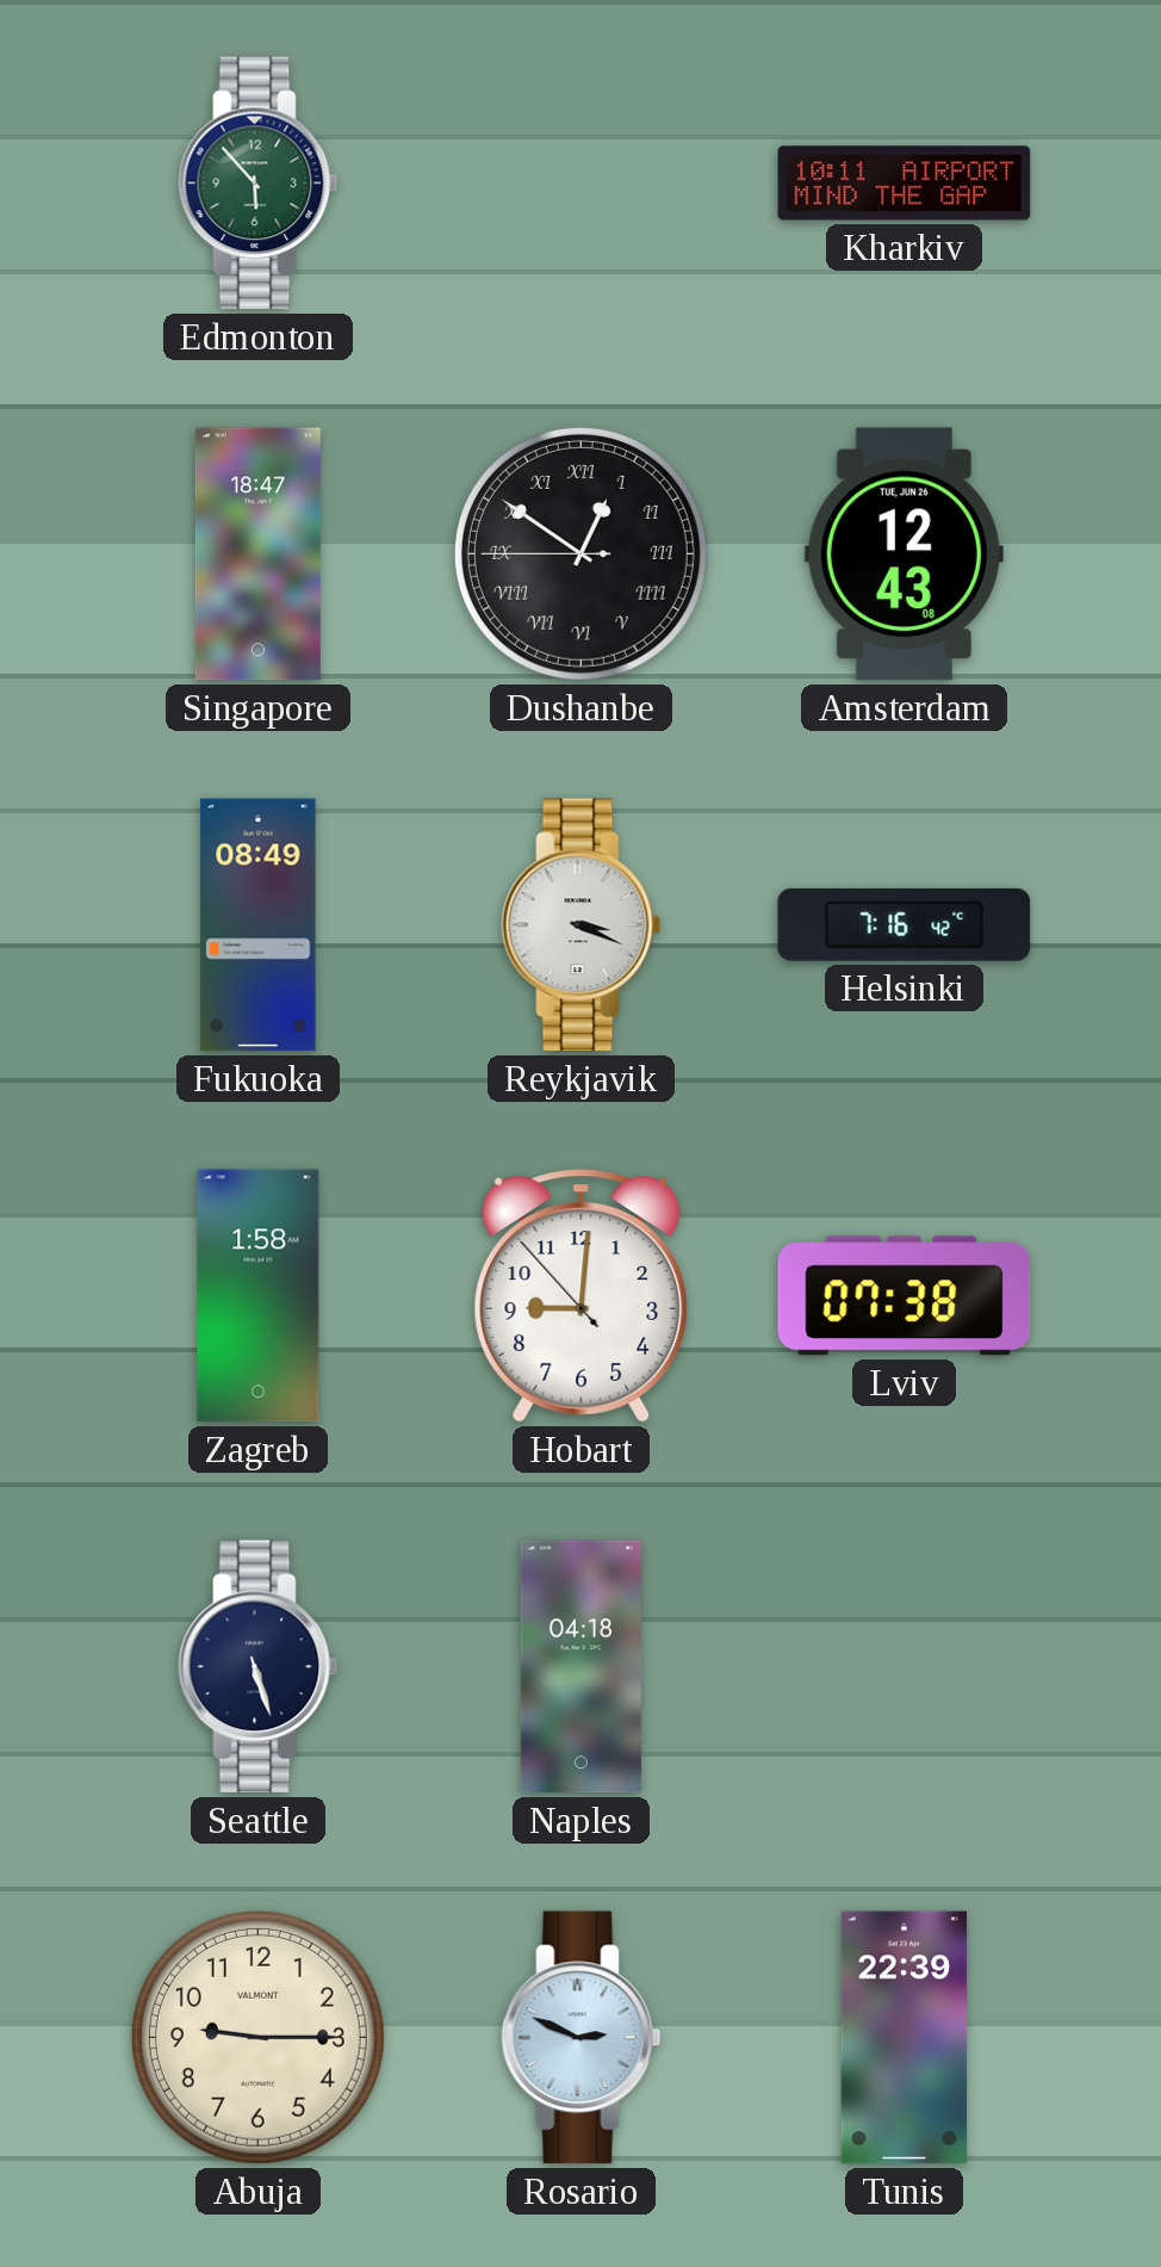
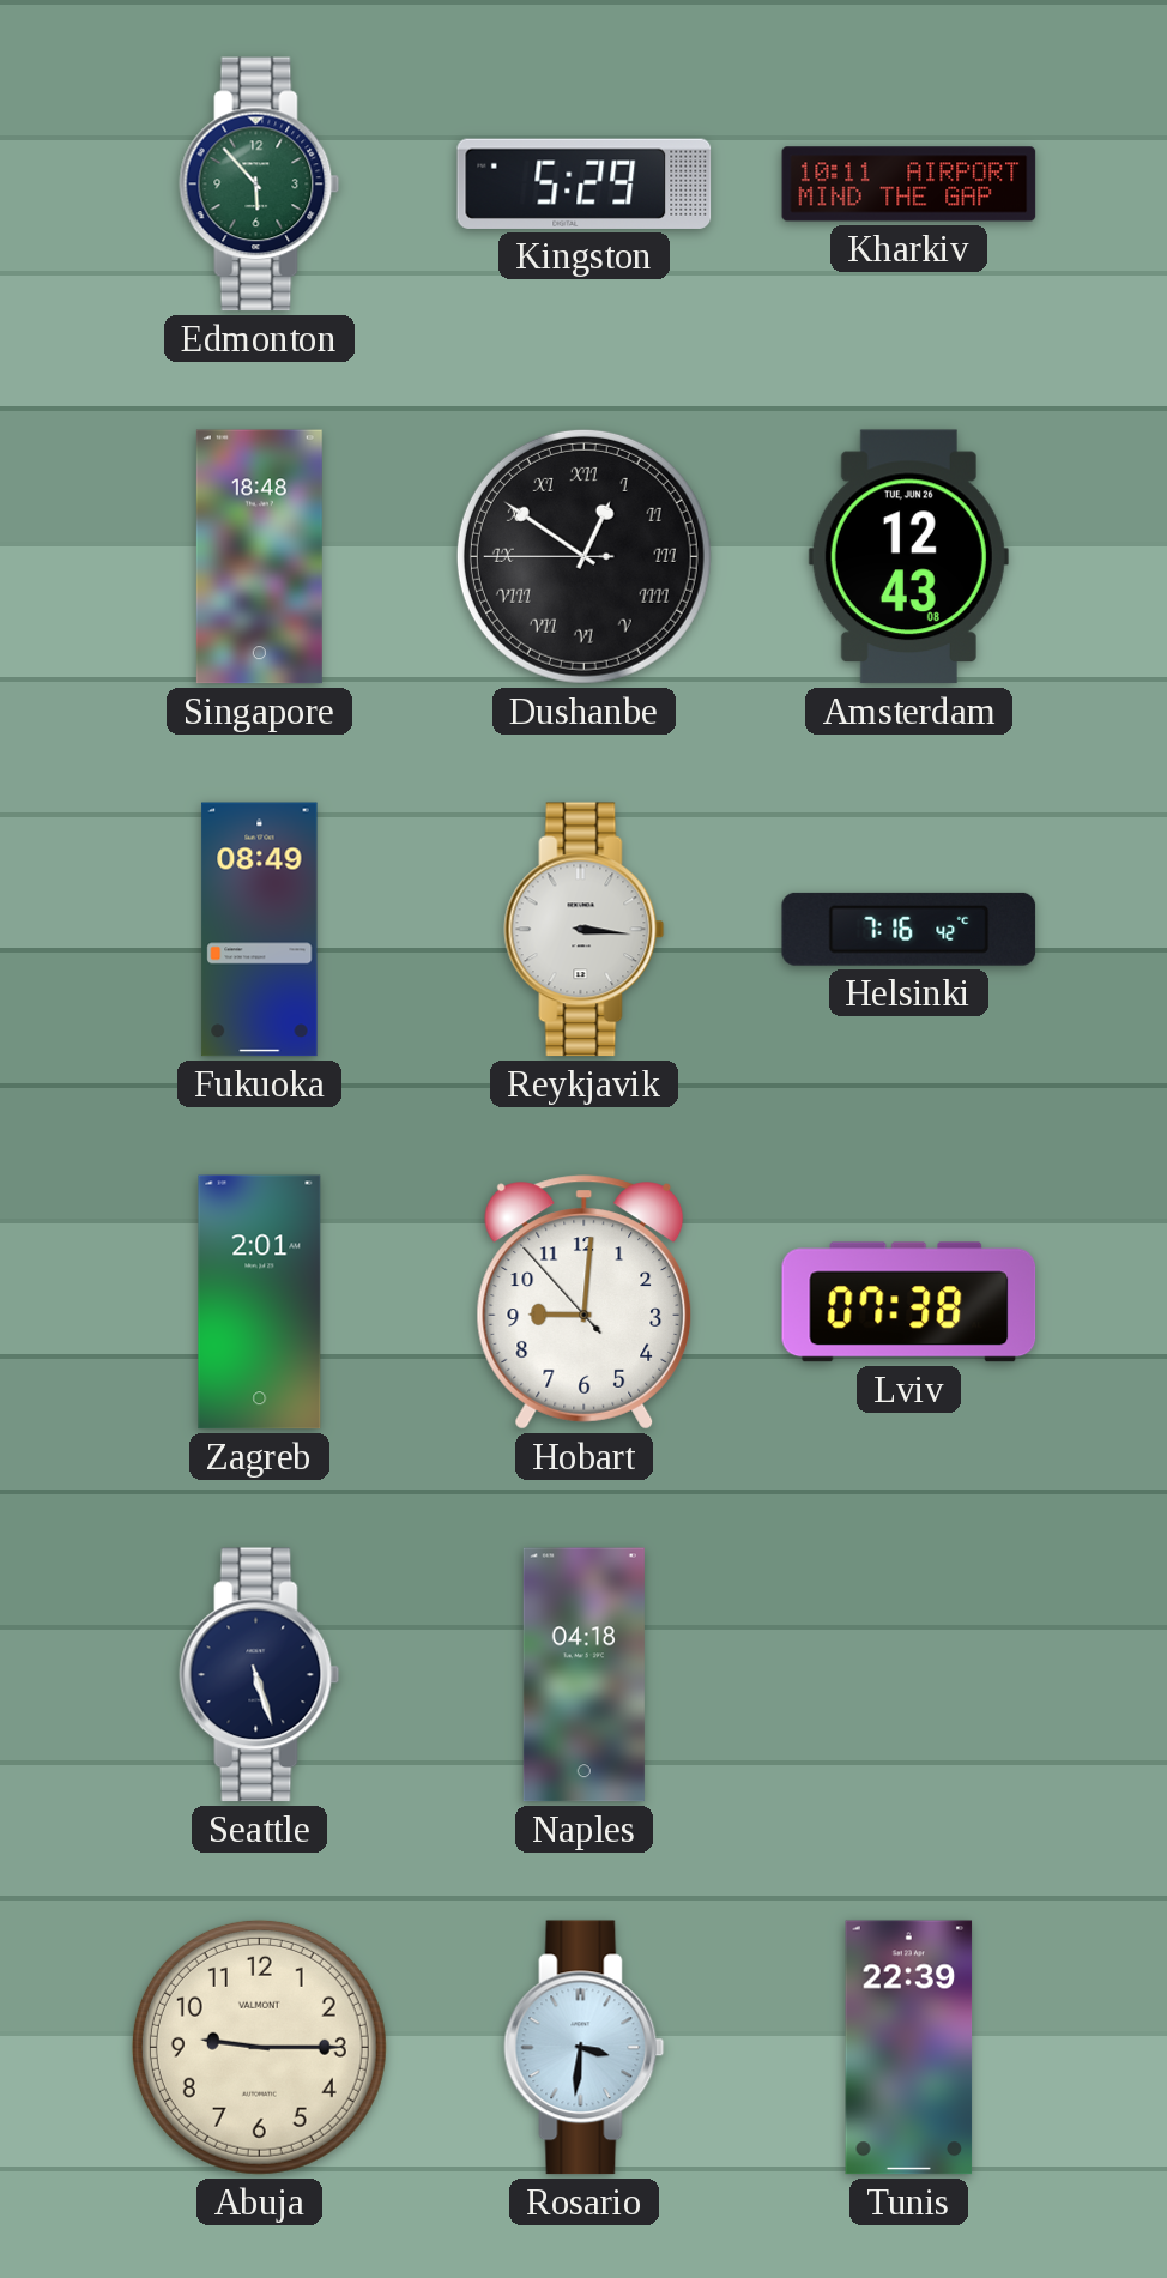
Kingston: none -> 5:29
Singapore: 18:47 -> 18:48
Reykjavik: 3:19 -> 3:16
Zagreb: 1:58 -> 2:01
Rosario: 2:49 -> 3:31
